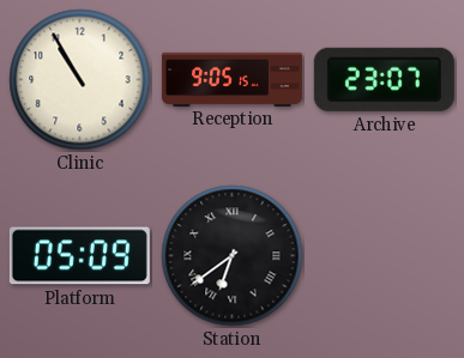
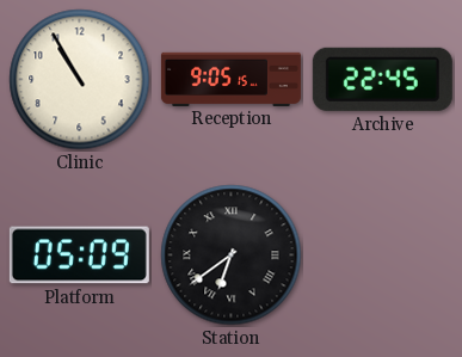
Archive: 23:07 -> 22:45
